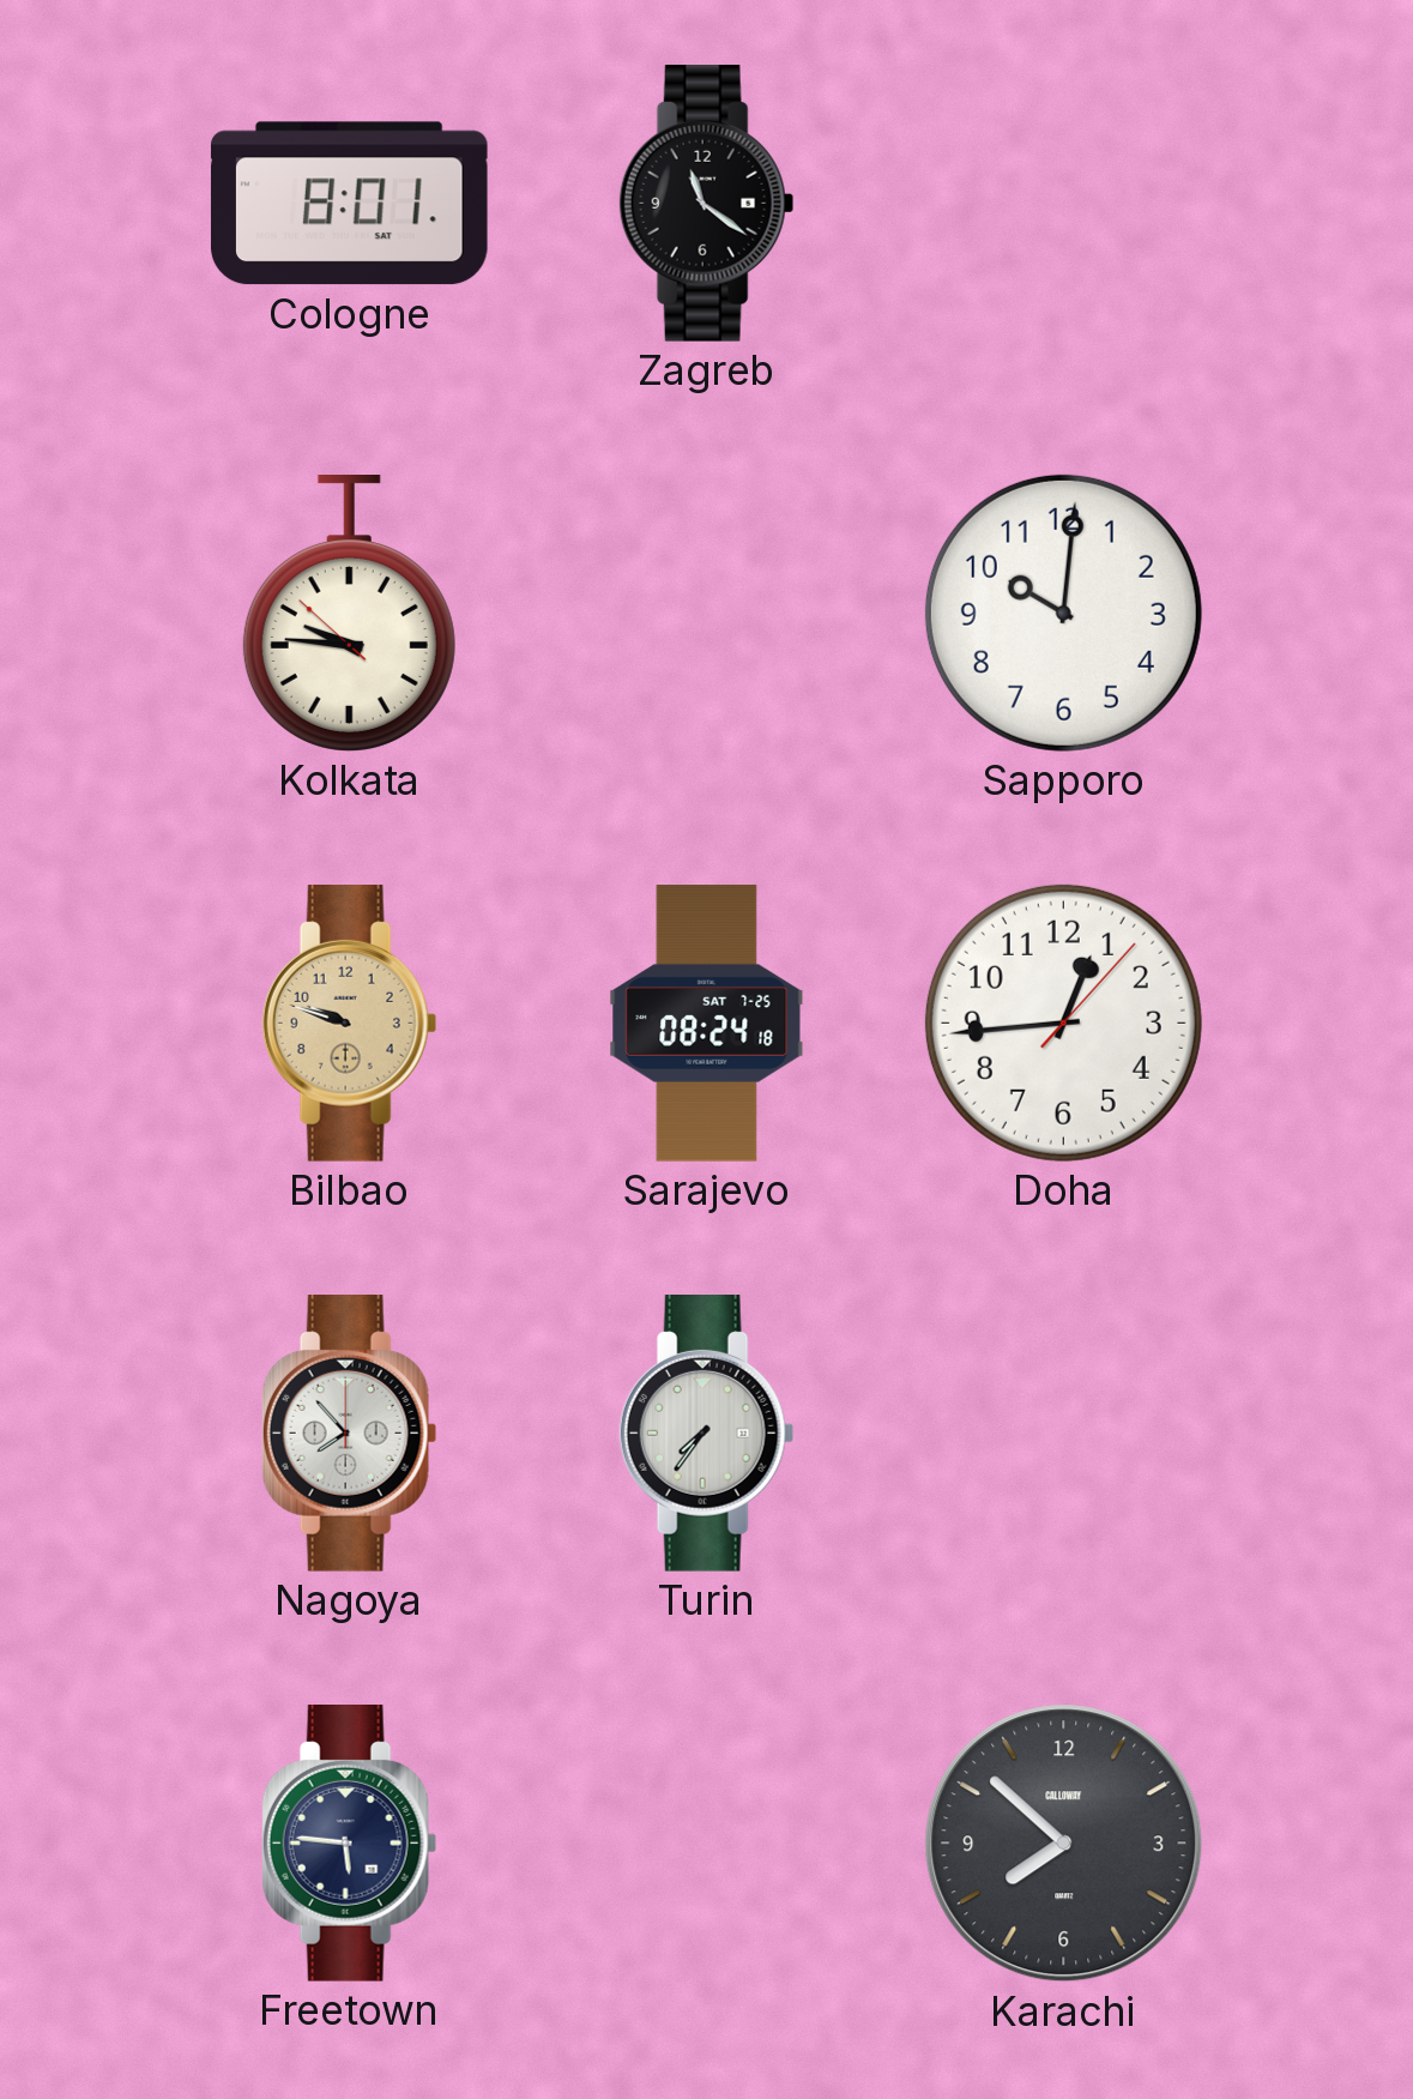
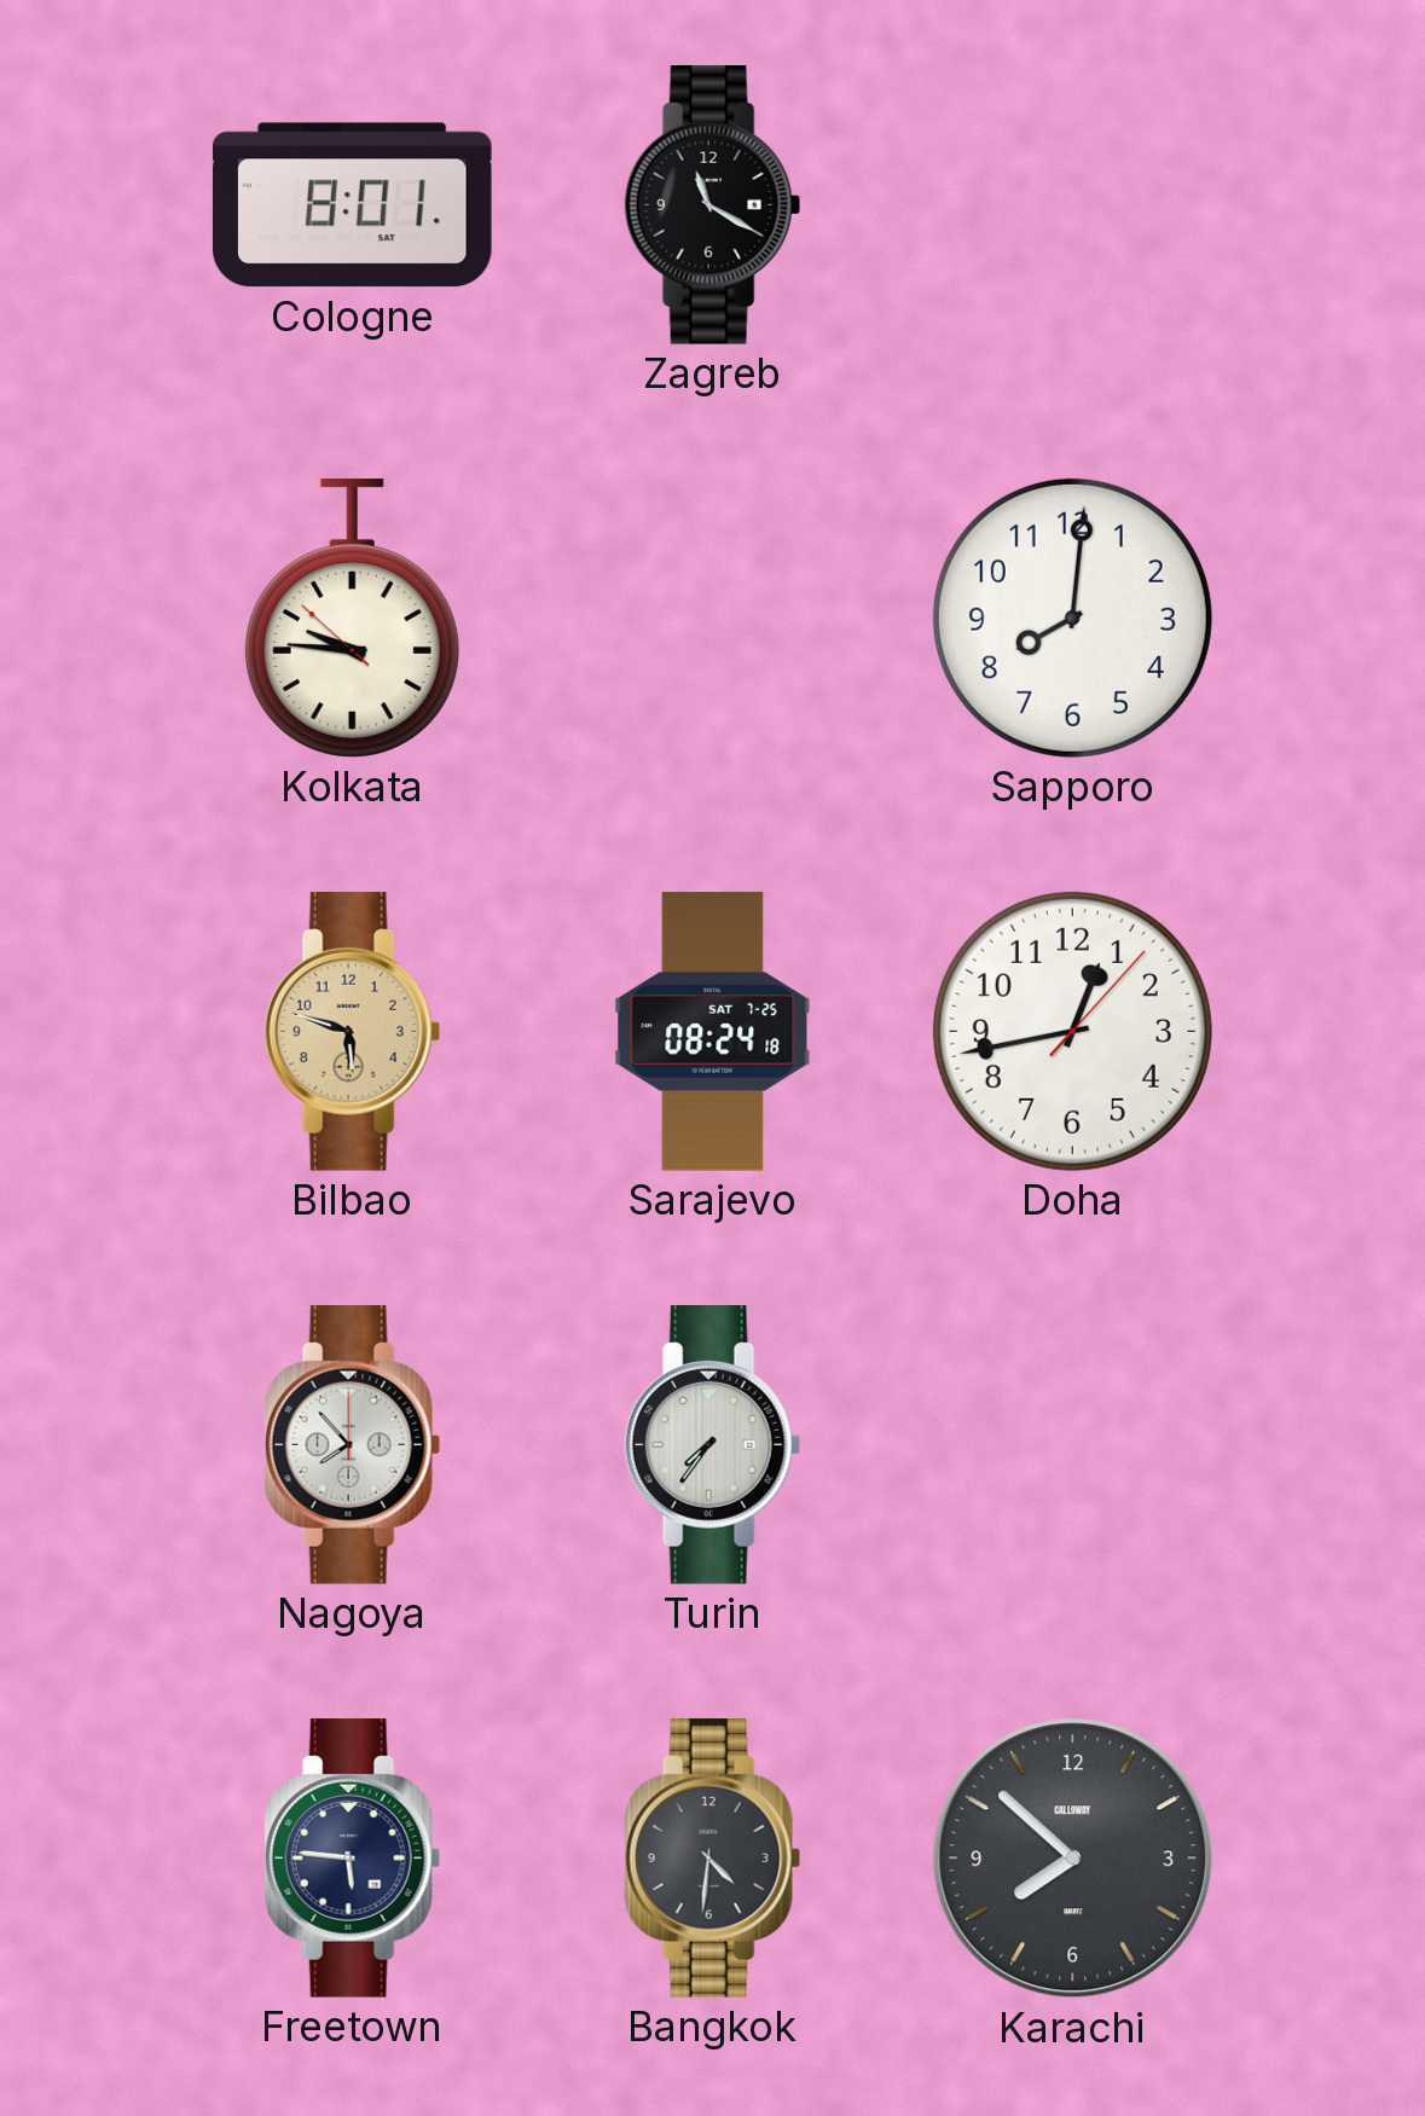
Zagreb: 11:21 -> 11:20
Sapporo: 10:01 -> 8:01
Bilbao: 9:48 -> 5:48
Doha: 12:44 -> 12:43
Bangkok: none -> 4:31
